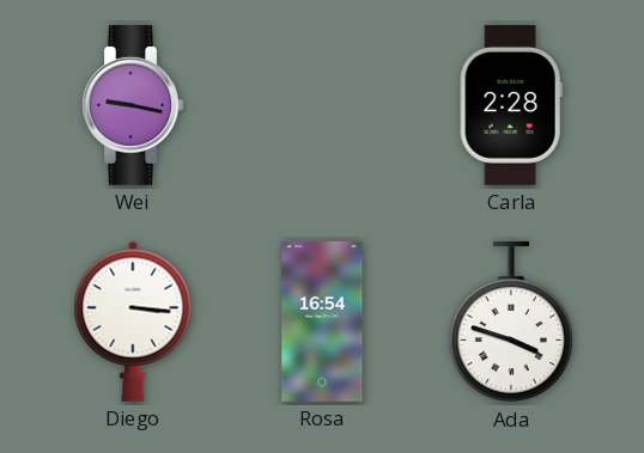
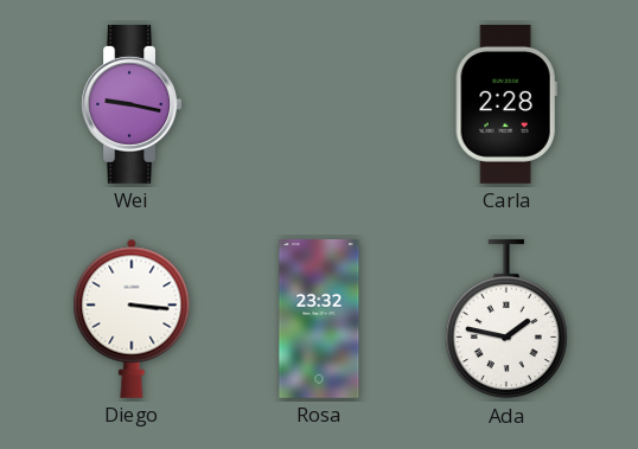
Rosa: 16:54 -> 23:32
Ada: 3:48 -> 1:47
